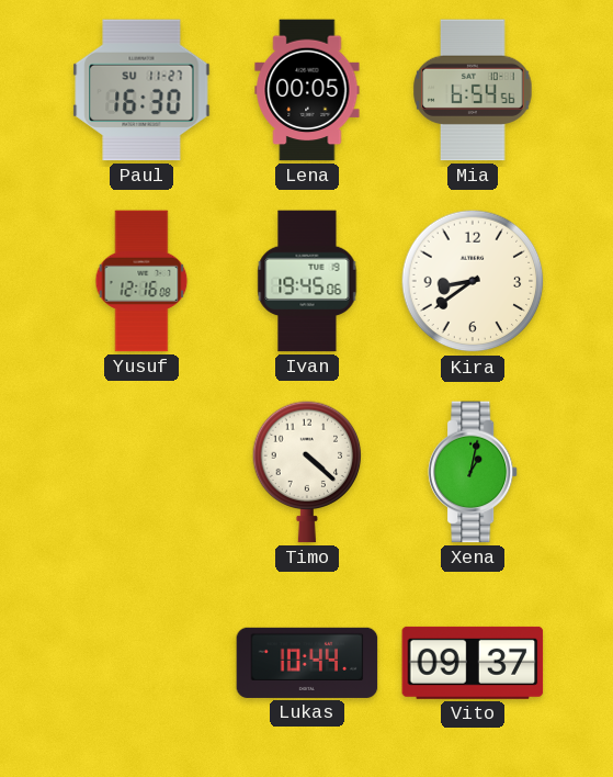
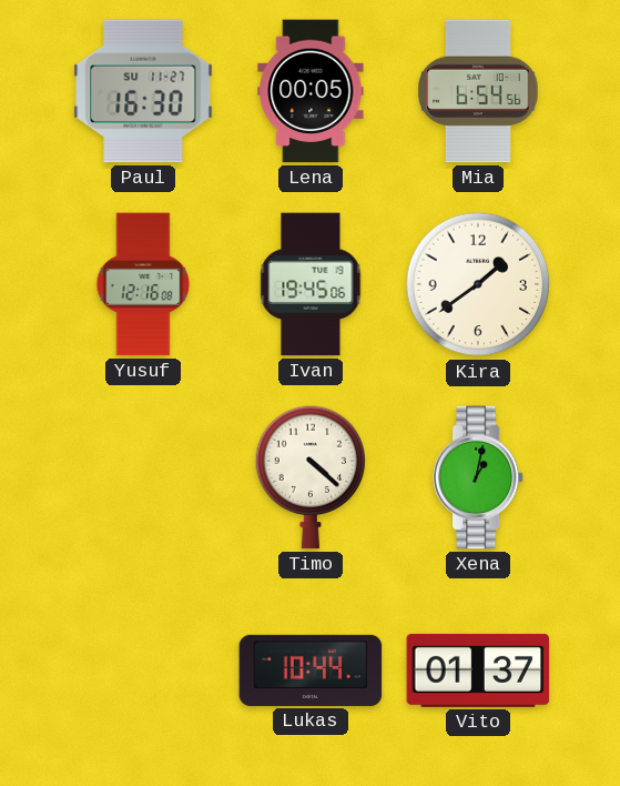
Kira: 8:39 -> 1:39
Vito: 09:37 -> 01:37
